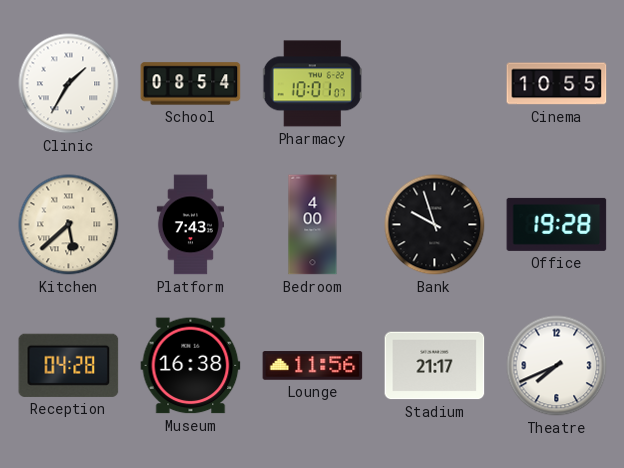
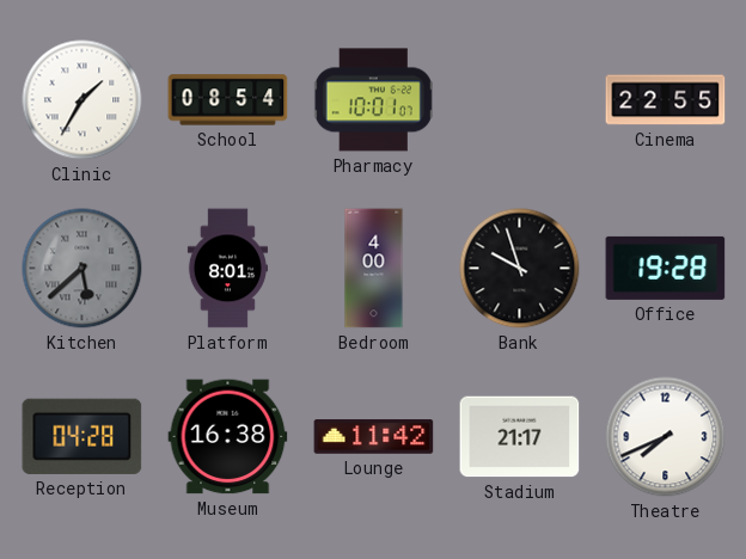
Cinema: 10:55 -> 22:55
Kitchen dial: cream -> grey
Platform: 7:43 -> 8:01
Lounge: 11:56 -> 11:42
